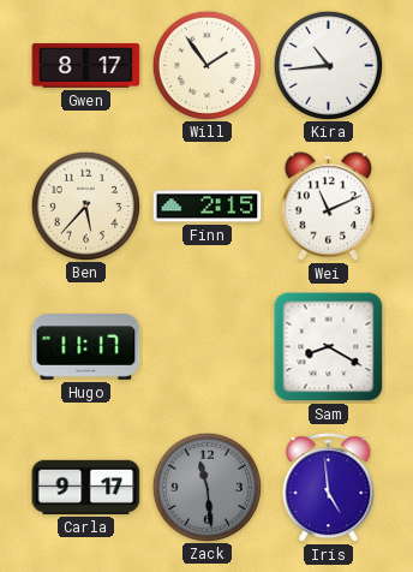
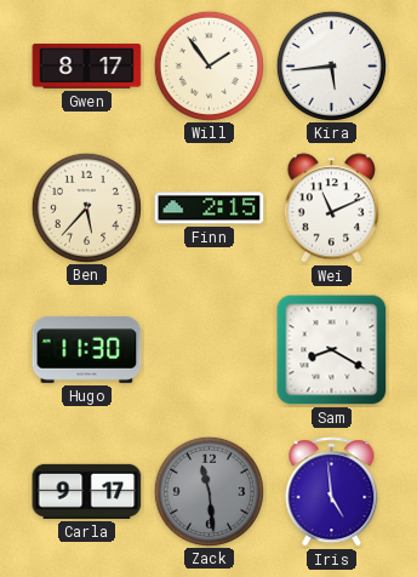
Kira: 10:44 -> 5:44
Hugo: 11:17 -> 11:30
